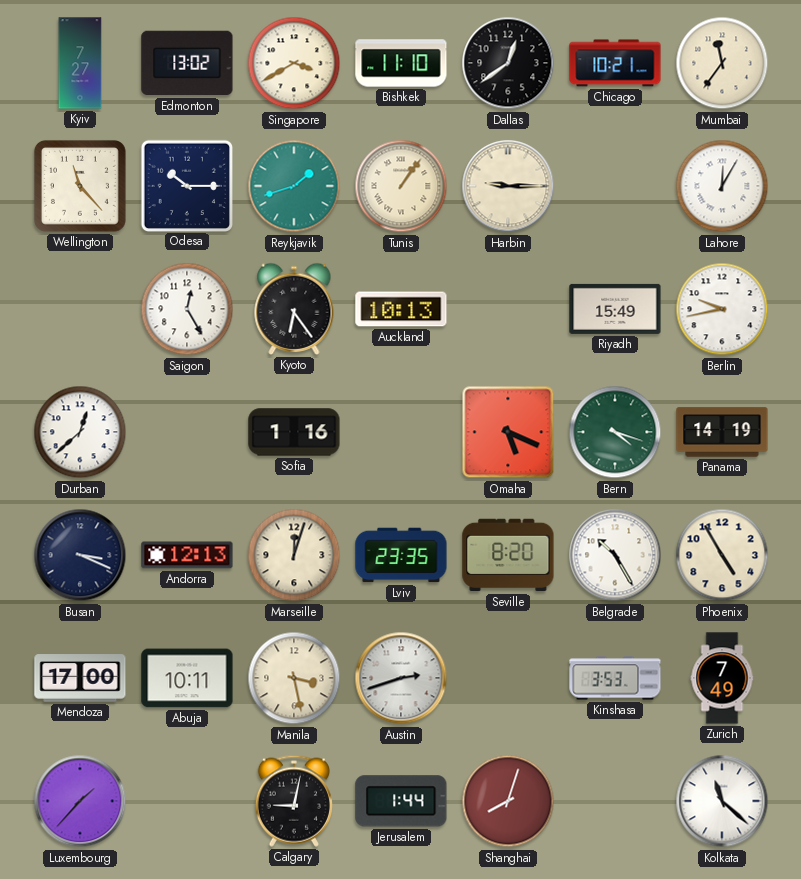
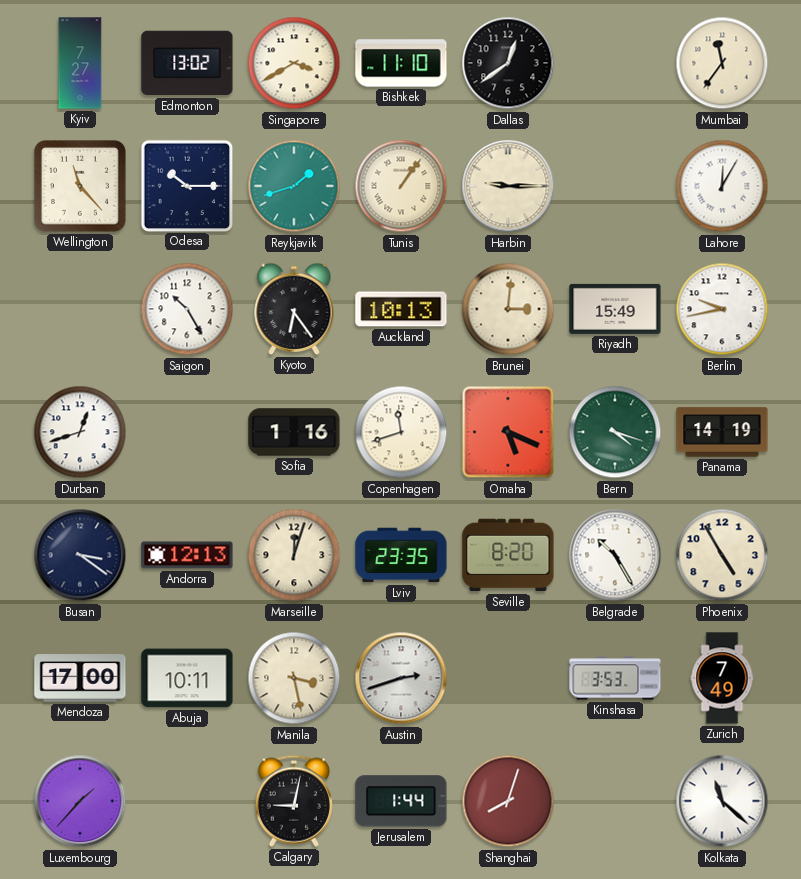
Chicago: 10:21 -> none
Saigon: 12:25 -> 10:25
Brunei: none -> 3:01
Durban: 12:38 -> 12:42
Copenhagen: none -> 11:42
Busan: 3:19 -> 3:21
